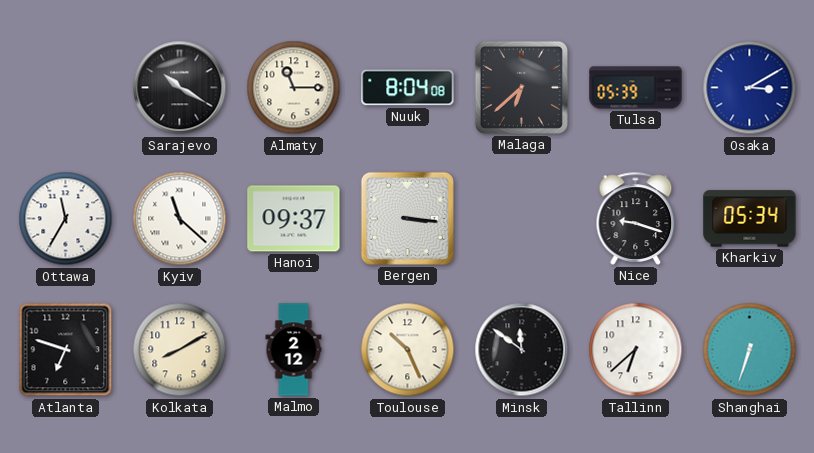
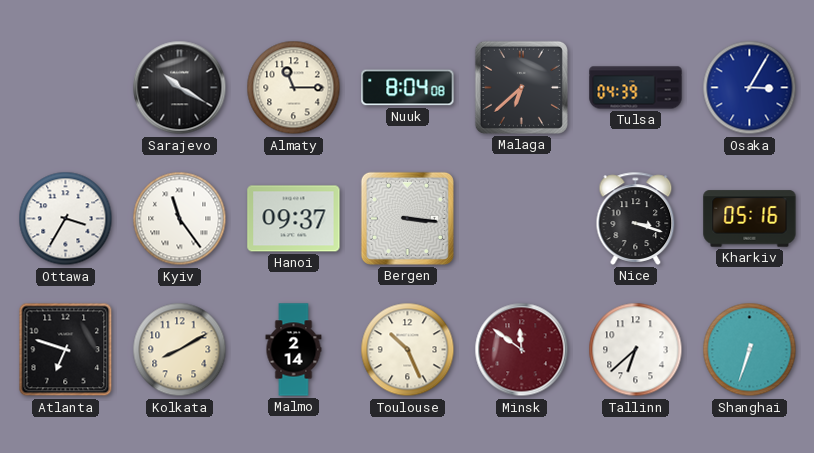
Tulsa: 05:39 -> 04:39
Osaka: 3:10 -> 3:05
Ottawa: 11:35 -> 3:35
Kyiv: 11:22 -> 11:24
Nice: 9:18 -> 3:18
Kharkiv: 05:34 -> 05:16
Malmo: 2:12 -> 2:14
Minsk dial: black -> burgundy
